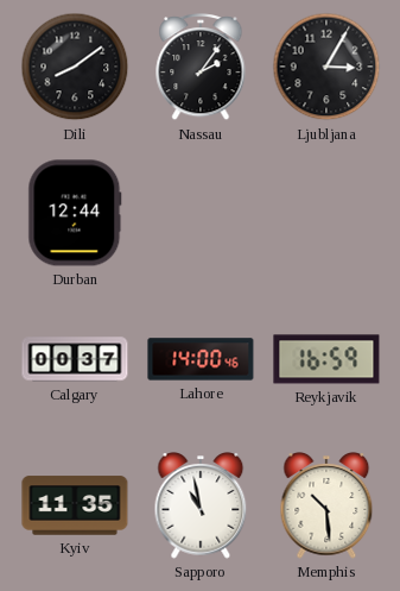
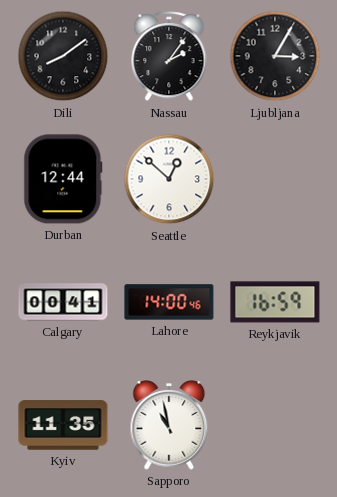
Seattle: none -> 12:52
Calgary: 00:37 -> 00:41
Memphis: 10:29 -> none
